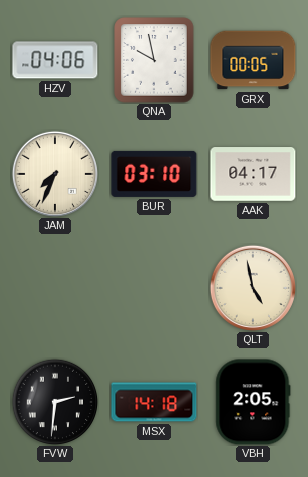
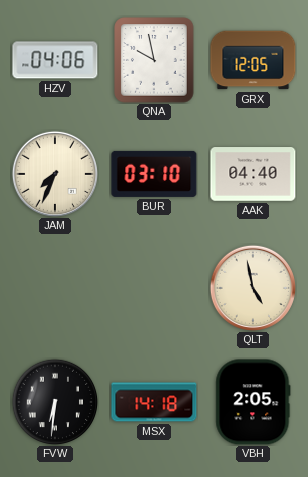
GRX: 00:05 -> 12:05
AAK: 04:17 -> 04:40
FVW: 2:31 -> 6:31
